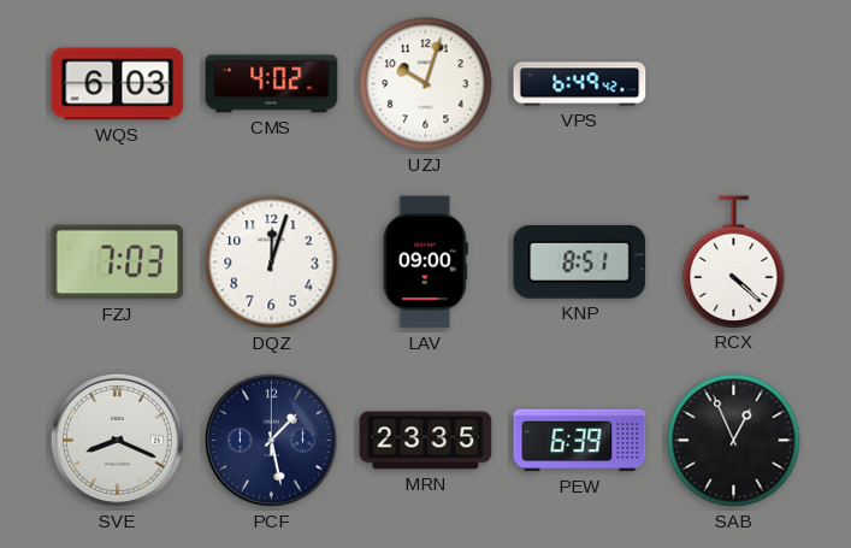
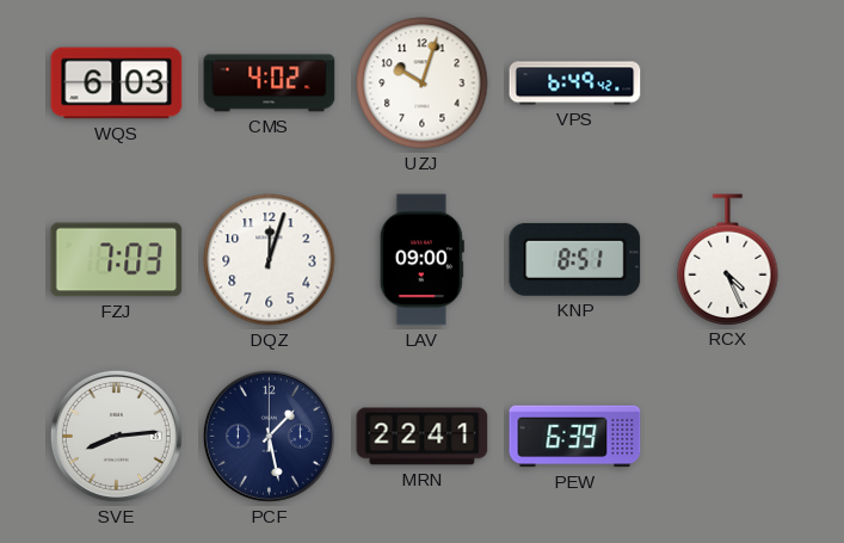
RCX: 4:22 -> 4:26
SVE: 8:19 -> 8:14
MRN: 23:35 -> 22:41
SAB: 12:56 -> none
